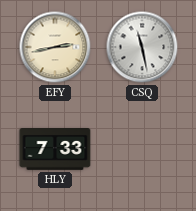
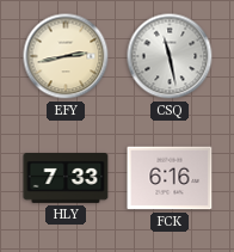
FCK: none -> 6:16
